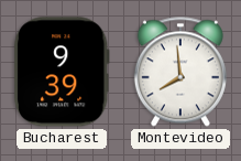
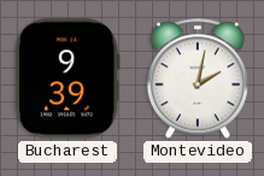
Montevideo: 7:59 -> 2:02
